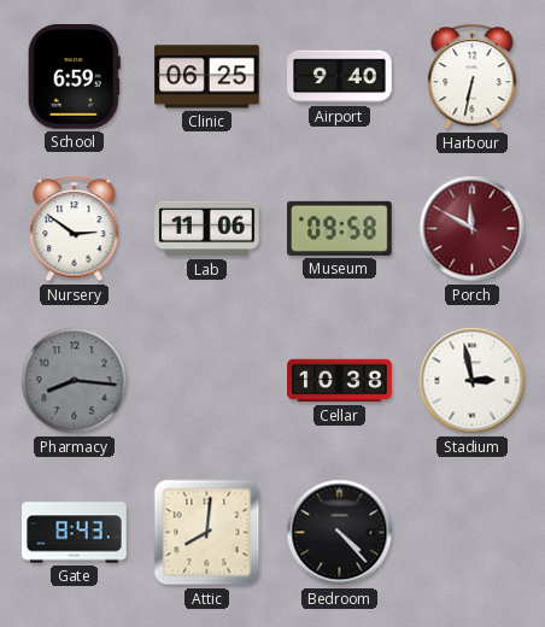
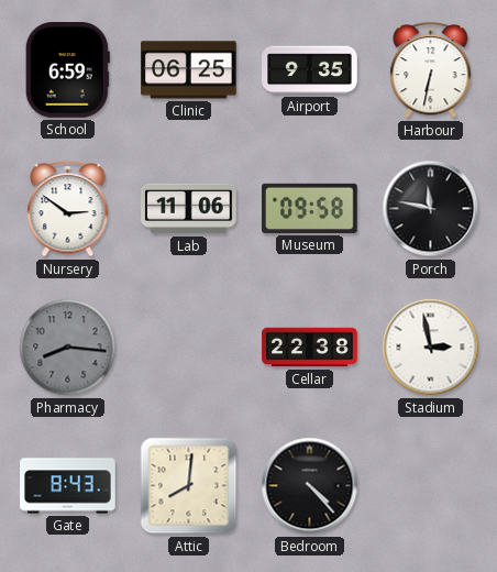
Airport: 9:40 -> 9:35
Porch: 11:50 -> 11:47
Porch dial: burgundy -> black
Cellar: 10:38 -> 22:38
